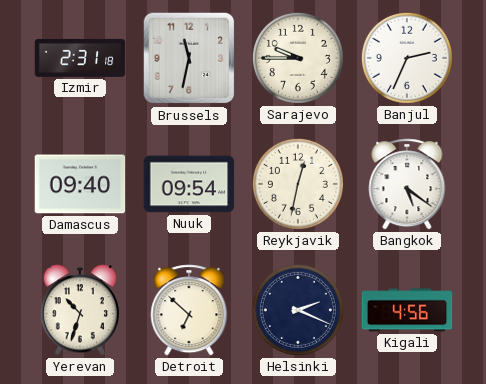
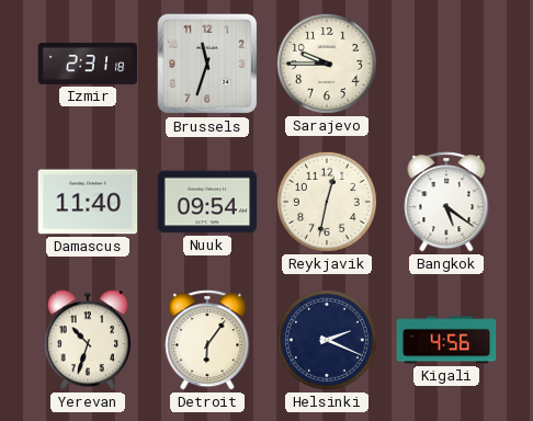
Brussels: 11:32 -> 11:33
Banjul: 2:34 -> none
Damascus: 09:40 -> 11:40
Detroit: 6:52 -> 6:06
